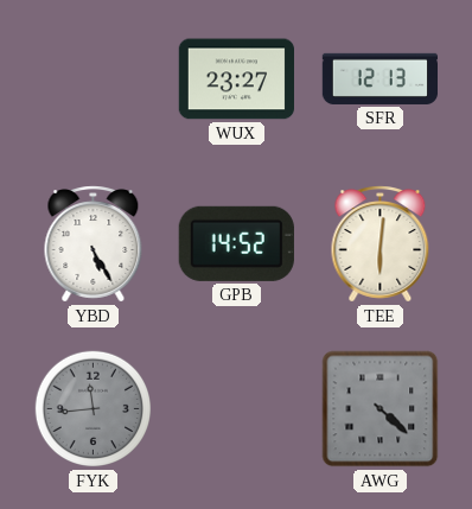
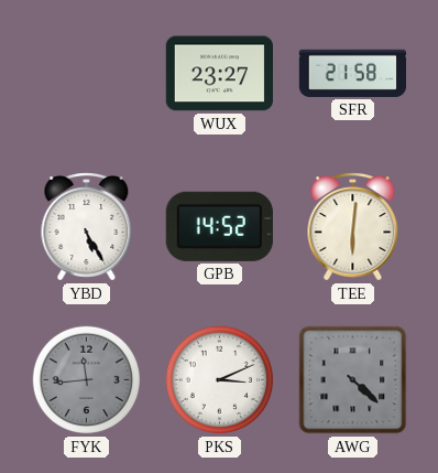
SFR: 12:13 -> 21:58
PKS: none -> 3:11
